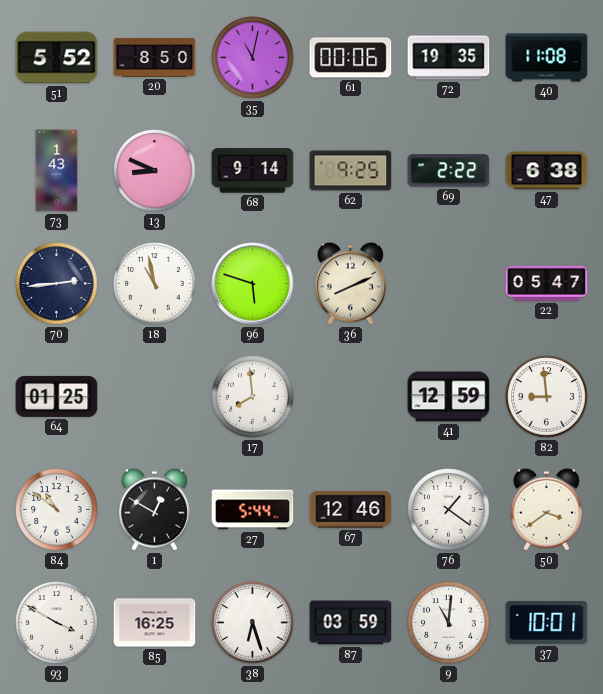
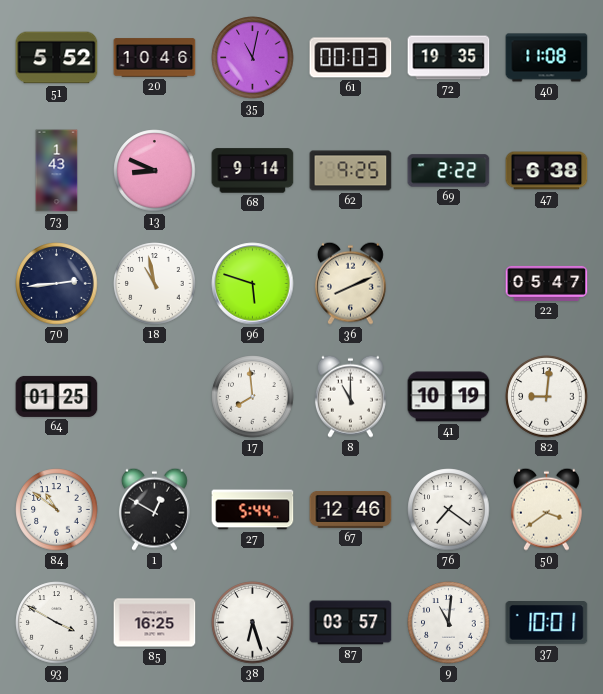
20: 8:50 -> 10:46
61: 00:06 -> 00:03
8: none -> 11:00
41: 12:59 -> 10:19
82: 8:59 -> 9:01
76: 1:21 -> 7:21
87: 03:59 -> 03:57
